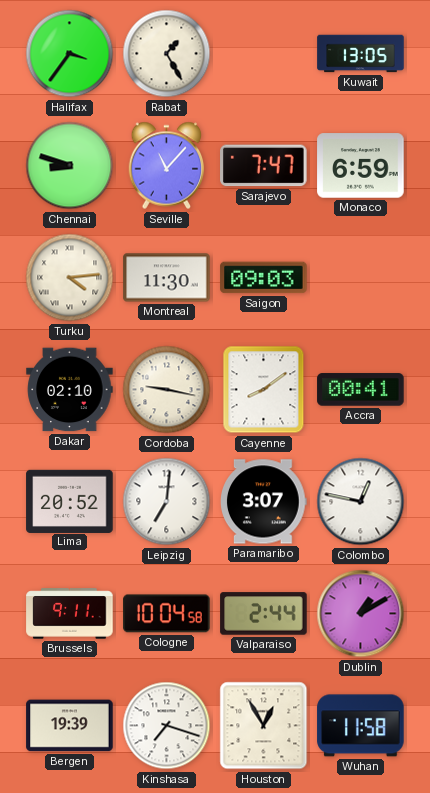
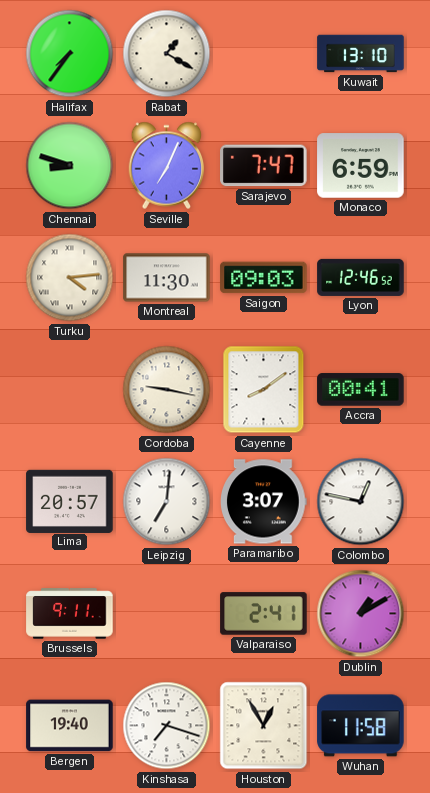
Halifax: 3:36 -> 7:36
Rabat: 1:25 -> 1:20
Kuwait: 13:05 -> 13:10
Seville: 11:07 -> 7:04
Lyon: none -> 12:46
Dakar: 02:10 -> none
Lima: 20:52 -> 20:57
Cologne: 10:04 -> none
Valparaiso: 2:44 -> 2:41
Bergen: 19:39 -> 19:40
